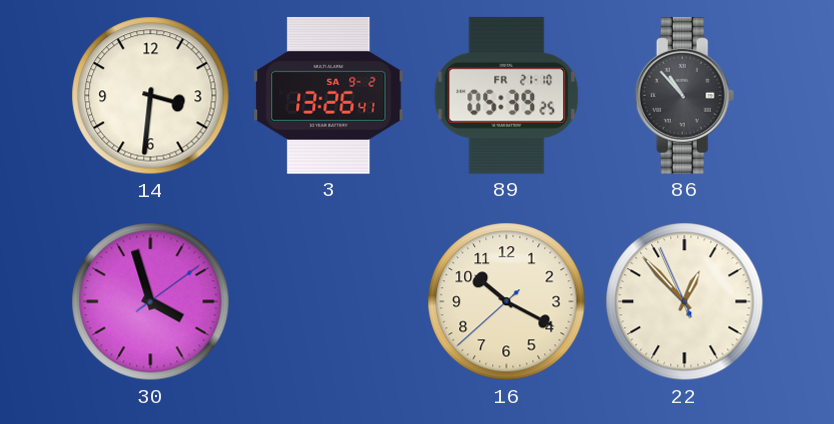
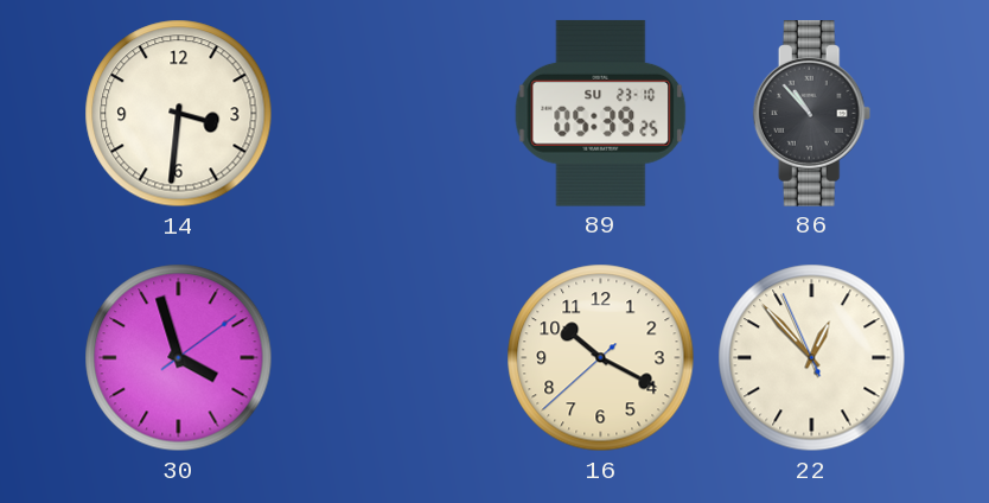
3: 13:26 -> none
89 date: FR 21-10 -> SU 23-10
